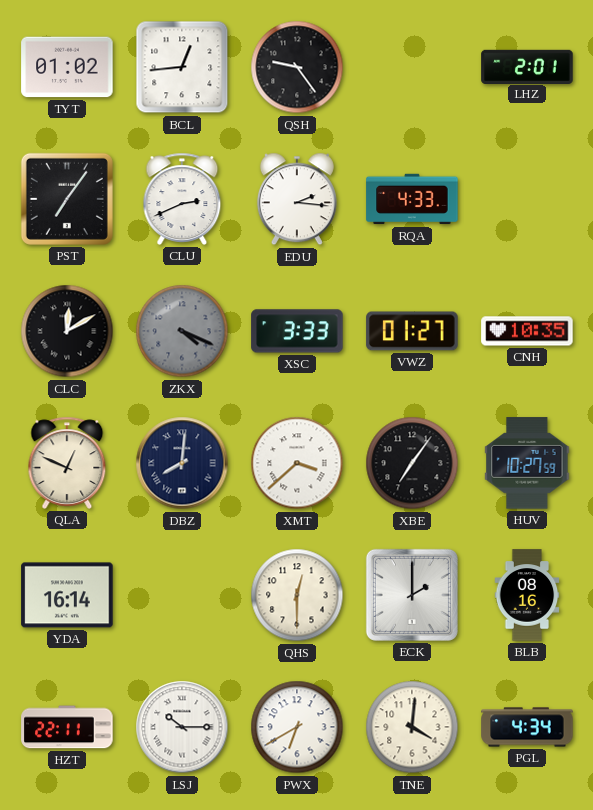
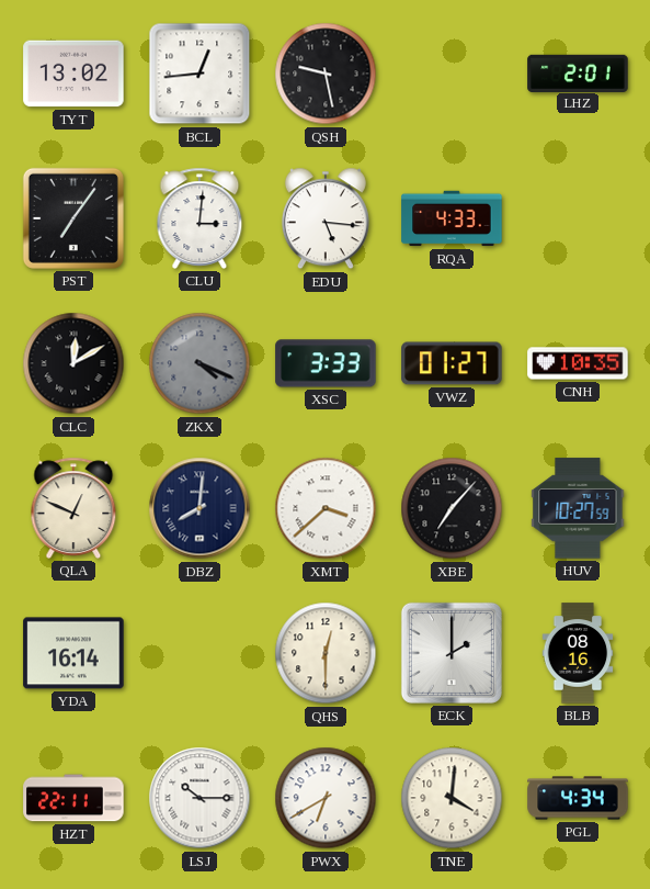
TYT: 01:02 -> 13:02
QSH: 9:24 -> 9:28
CLU: 2:41 -> 3:01
EDU: 2:16 -> 5:16
XBE: 7:06 -> 7:07
